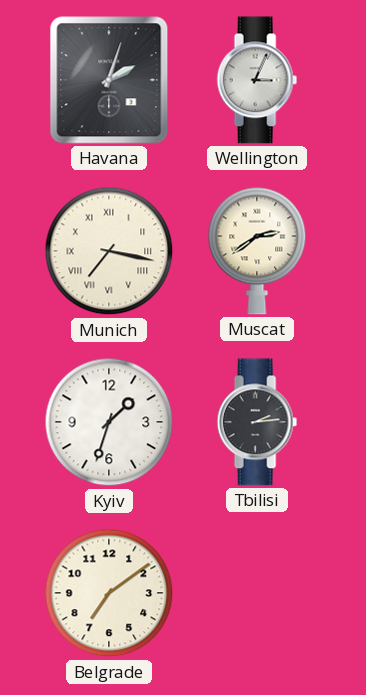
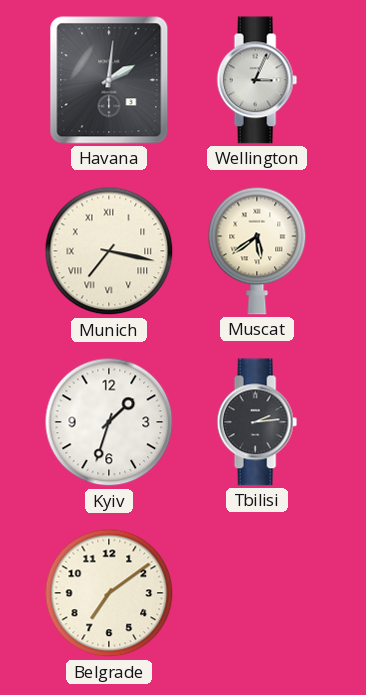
Havana: 2:03 -> 2:01
Muscat: 2:39 -> 5:39
